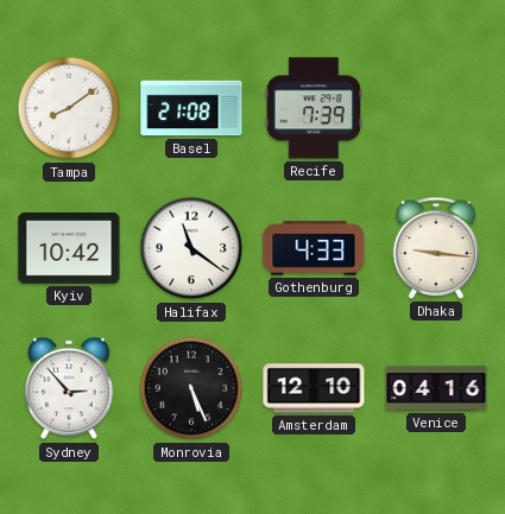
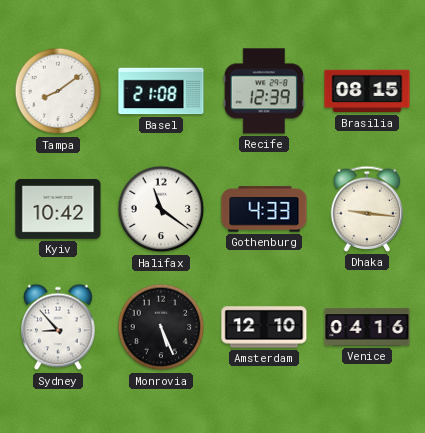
Recife: 7:39 -> 12:39
Brasilia: none -> 08:15
Sydney: 2:53 -> 8:53
